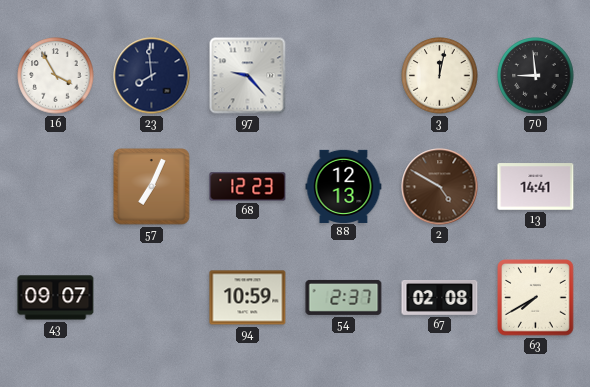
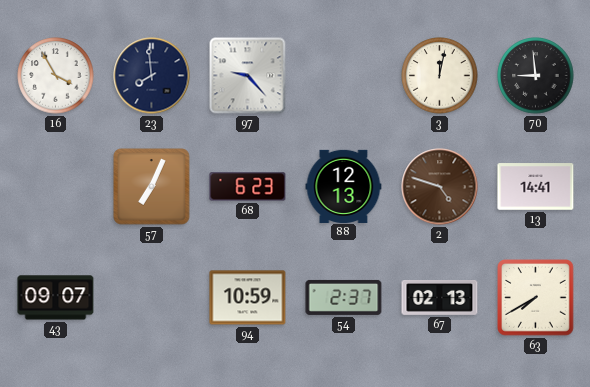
68: 12:23 -> 6:23
2: 4:50 -> 4:48
67: 02:08 -> 02:13
